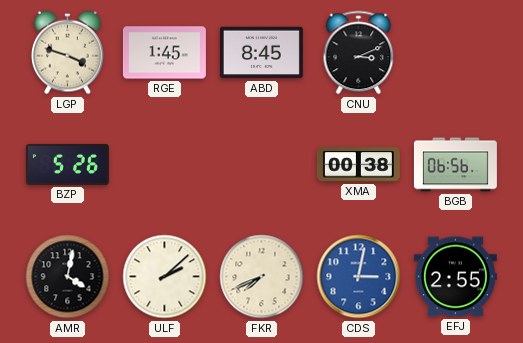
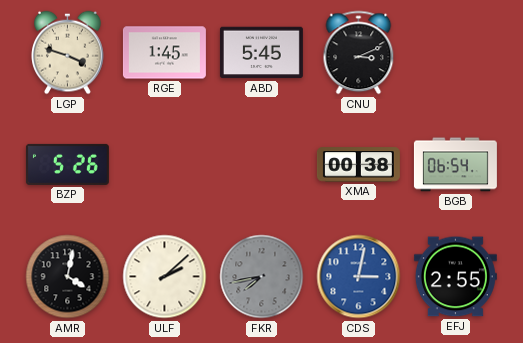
ABD: 8:45 -> 5:45
BGB: 06:56 -> 06:54
FKR: 7:41 -> 7:43
FKR dial: cream -> grey
